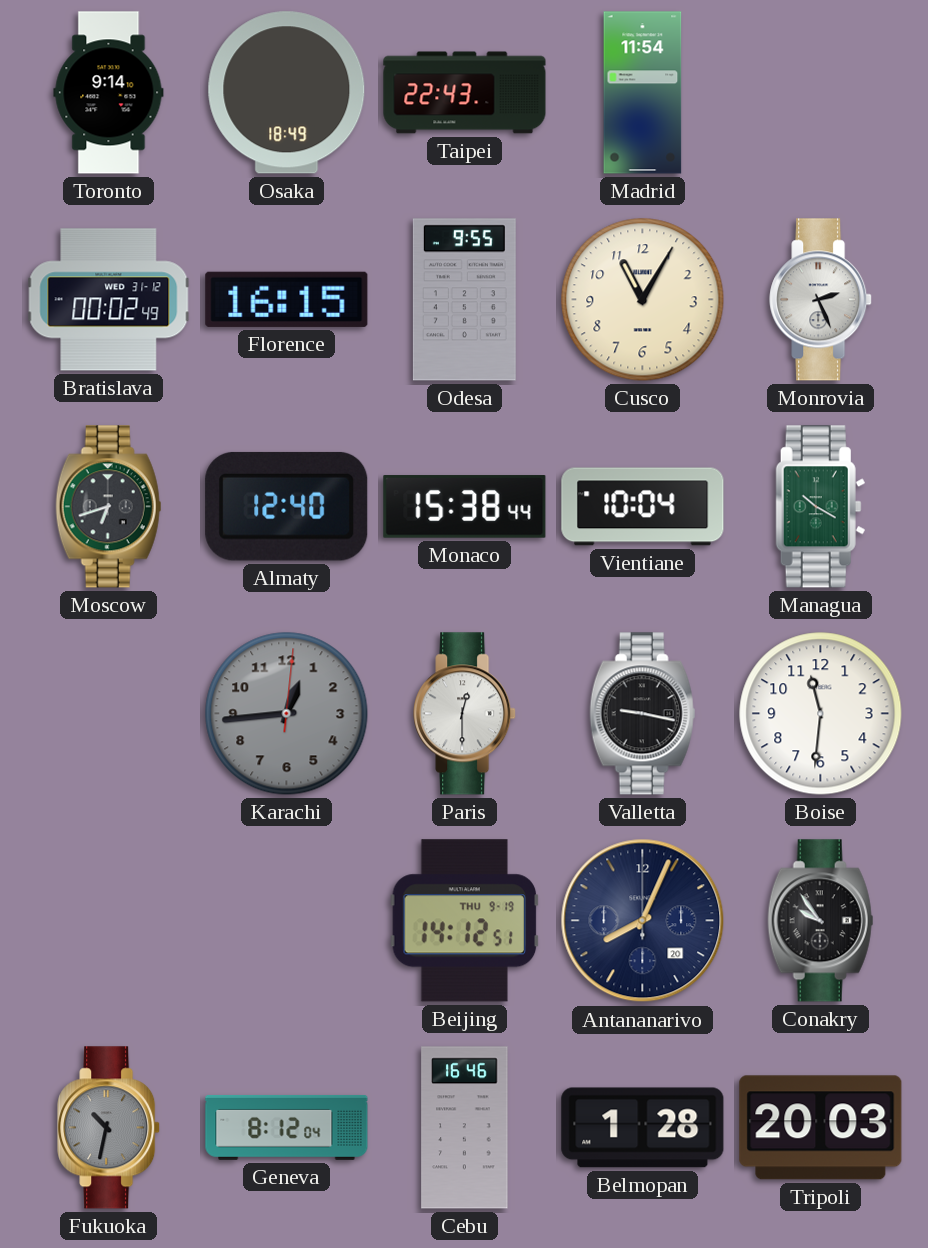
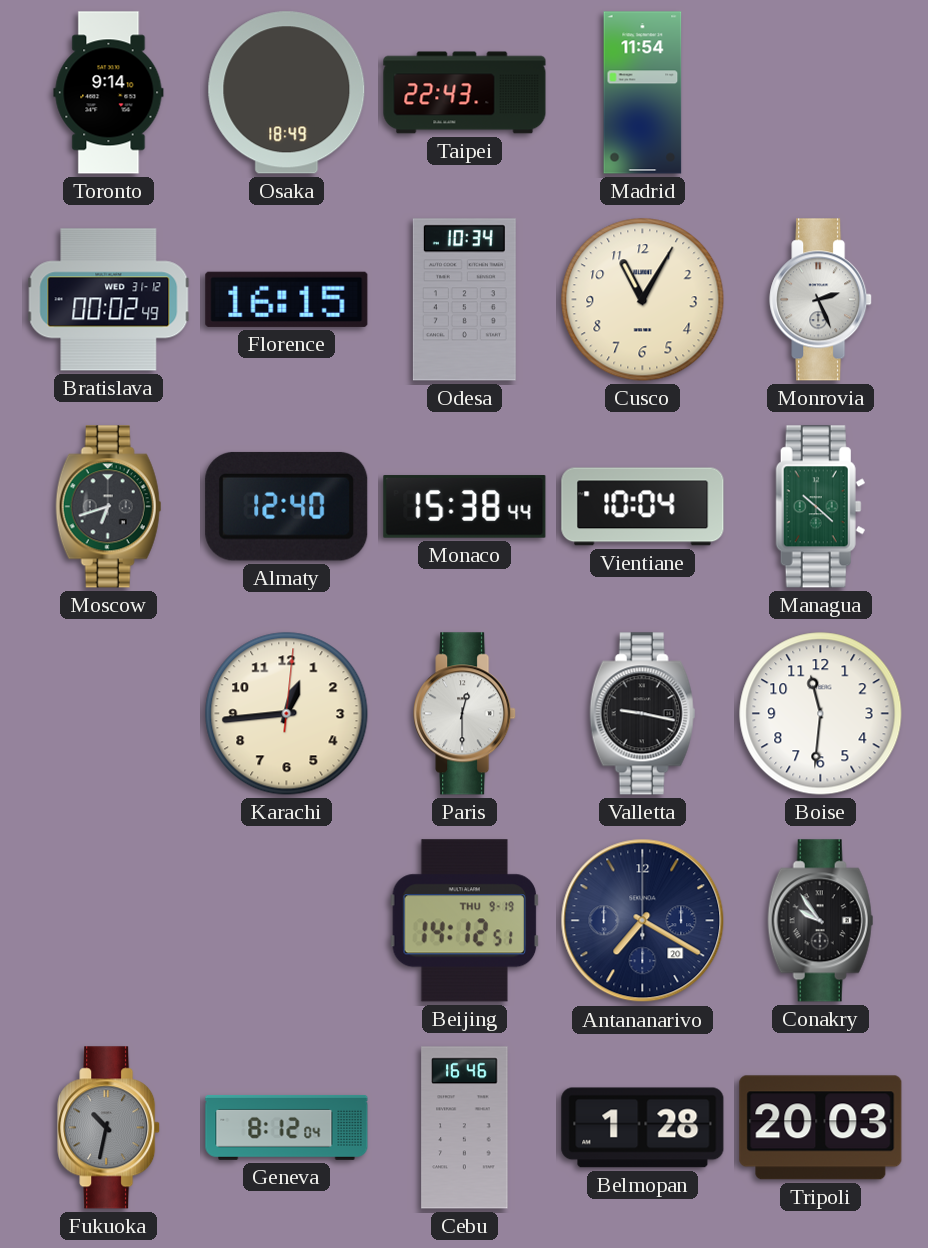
Odesa: 9:55 -> 10:34
Managua: 10:20 -> 10:22
Karachi dial: grey -> cream
Antananarivo: 8:04 -> 7:20
